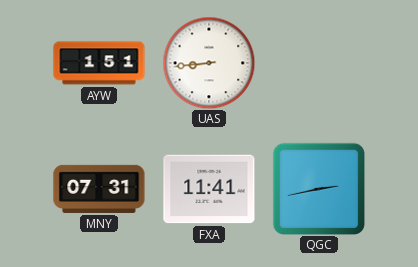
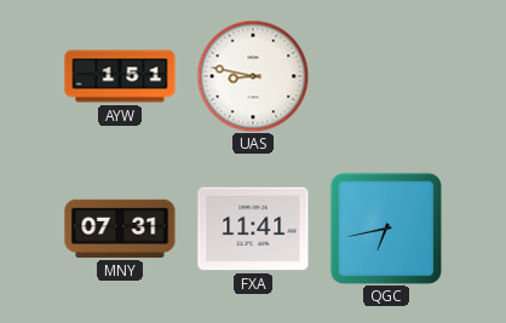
UAS: 8:44 -> 8:47
QGC: 2:43 -> 6:43
